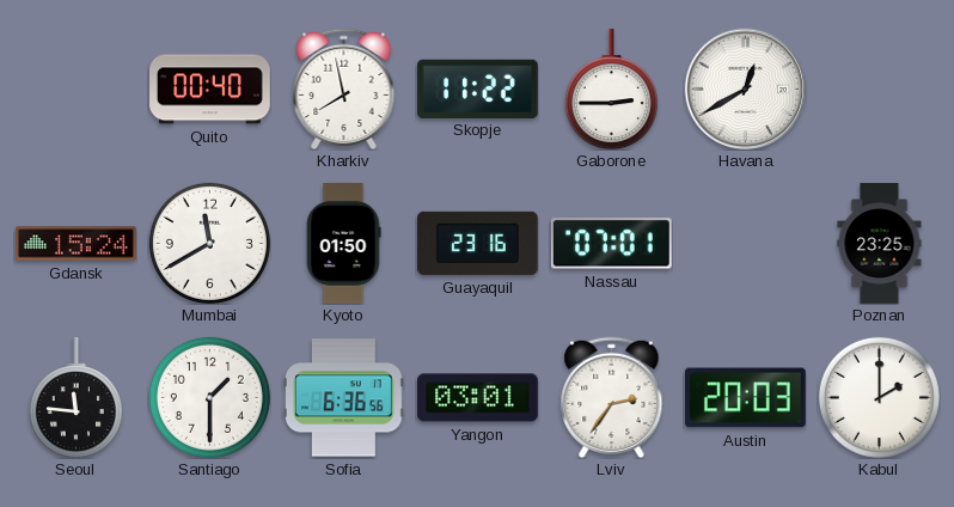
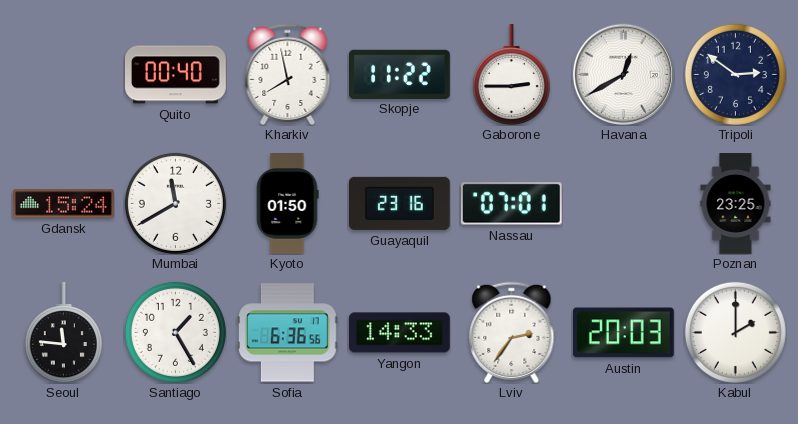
Tripoli: none -> 2:51
Santiago: 1:30 -> 1:25
Yangon: 03:01 -> 14:33
